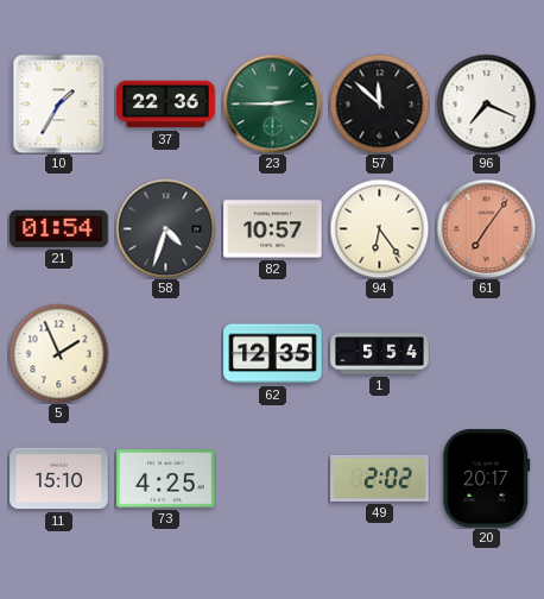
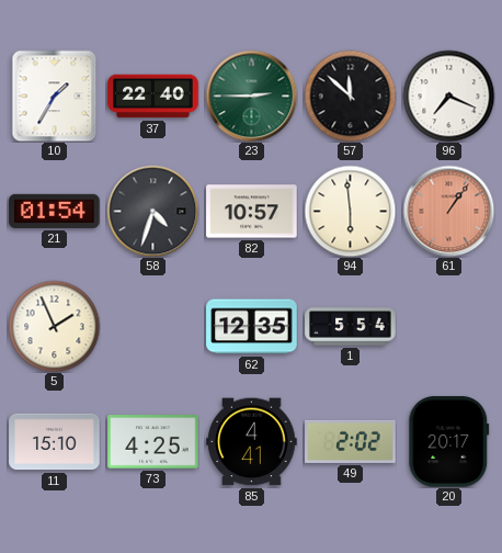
37: 22:36 -> 22:40
94: 6:24 -> 5:59
61: 7:06 -> 1:06
85: none -> 4:41
